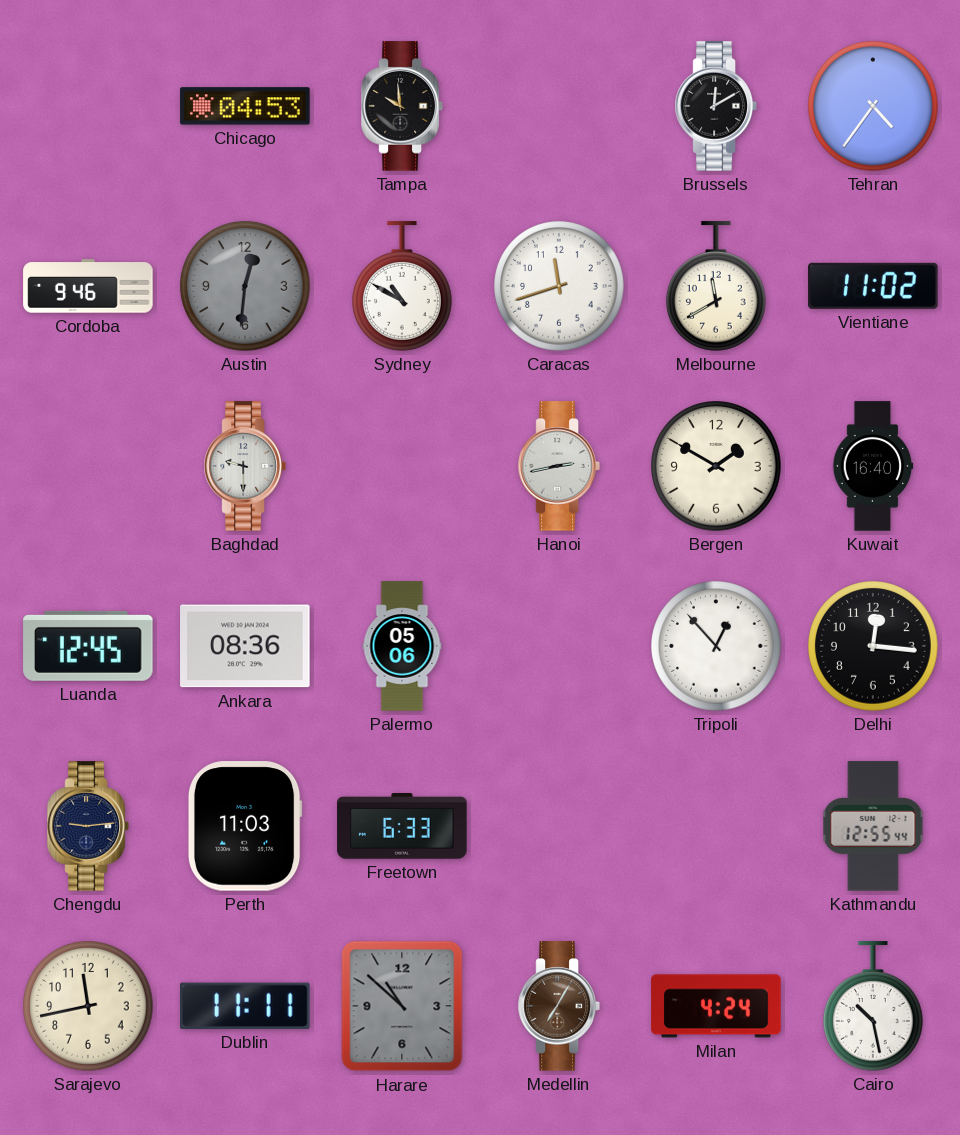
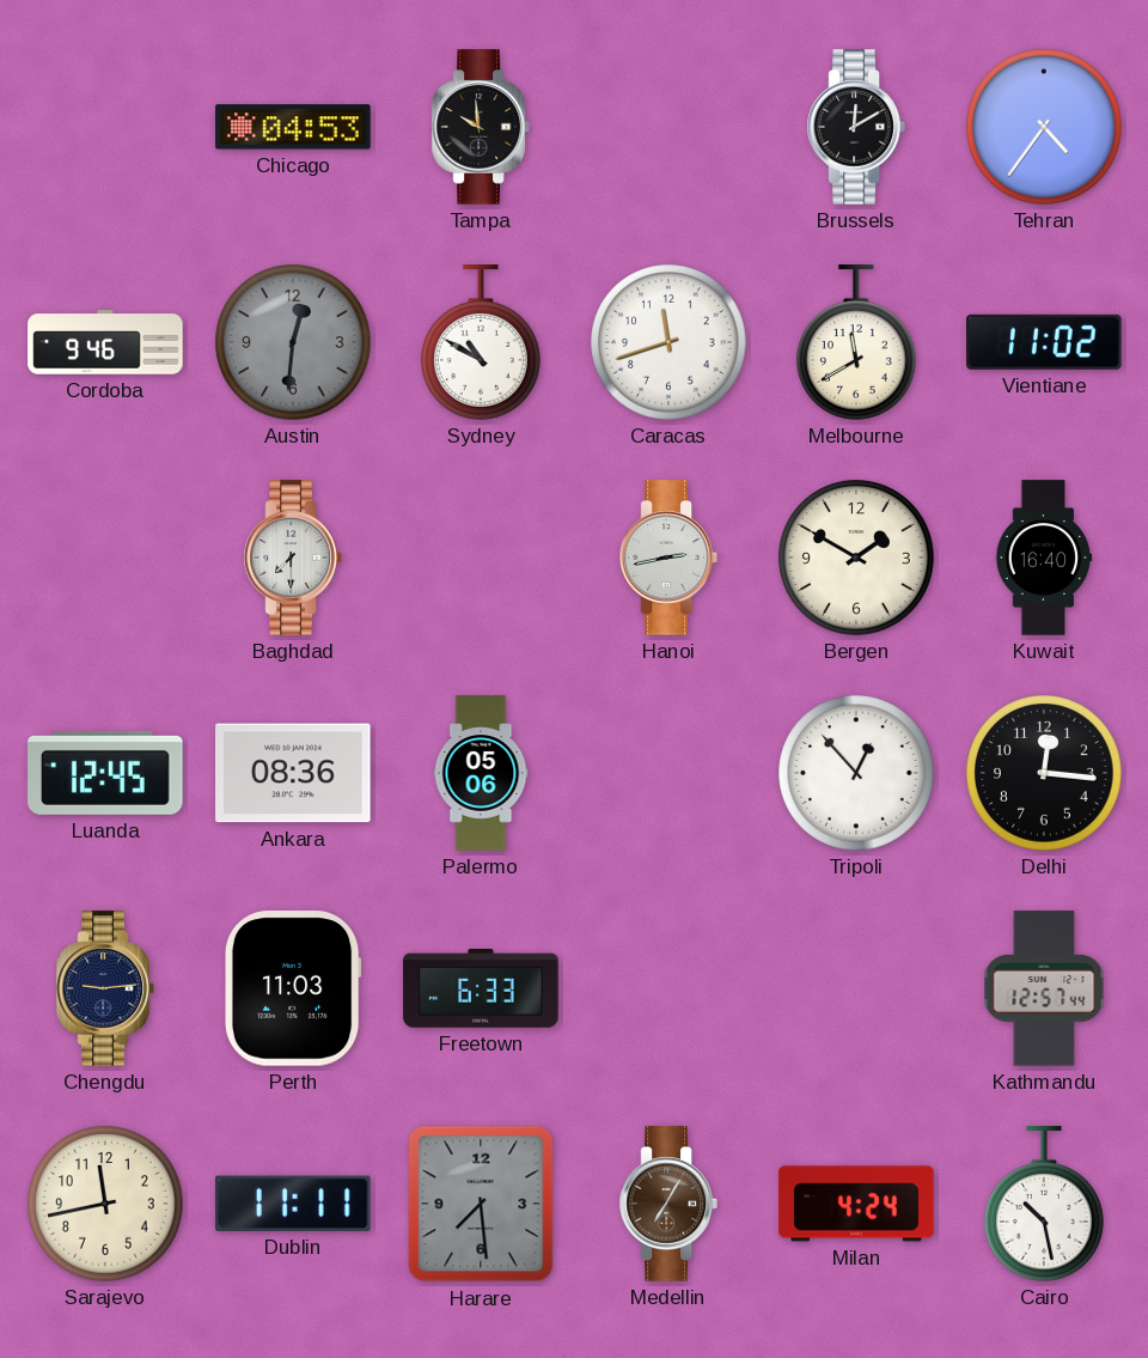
Baghdad: 9:30 -> 7:30
Kathmandu: 12:55 -> 12:57
Harare: 10:52 -> 7:29
